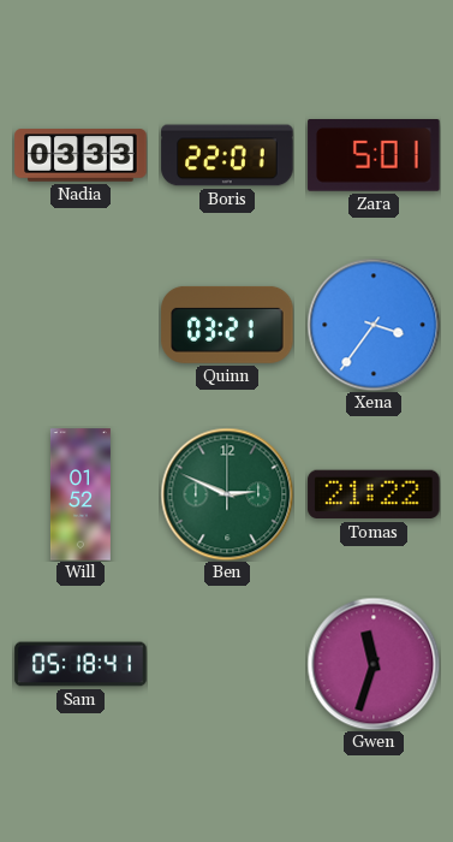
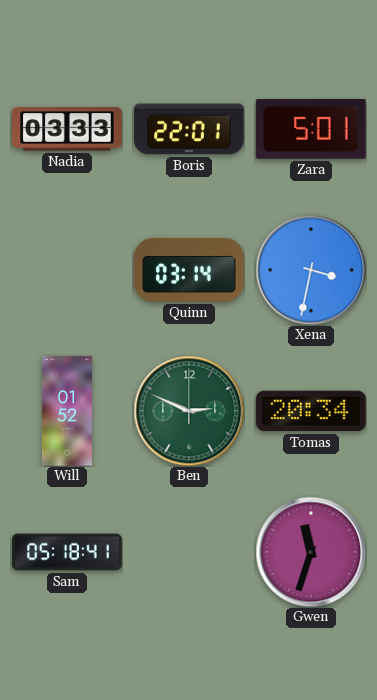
Quinn: 03:21 -> 03:14
Xena: 3:36 -> 3:32
Tomas: 21:22 -> 20:34
